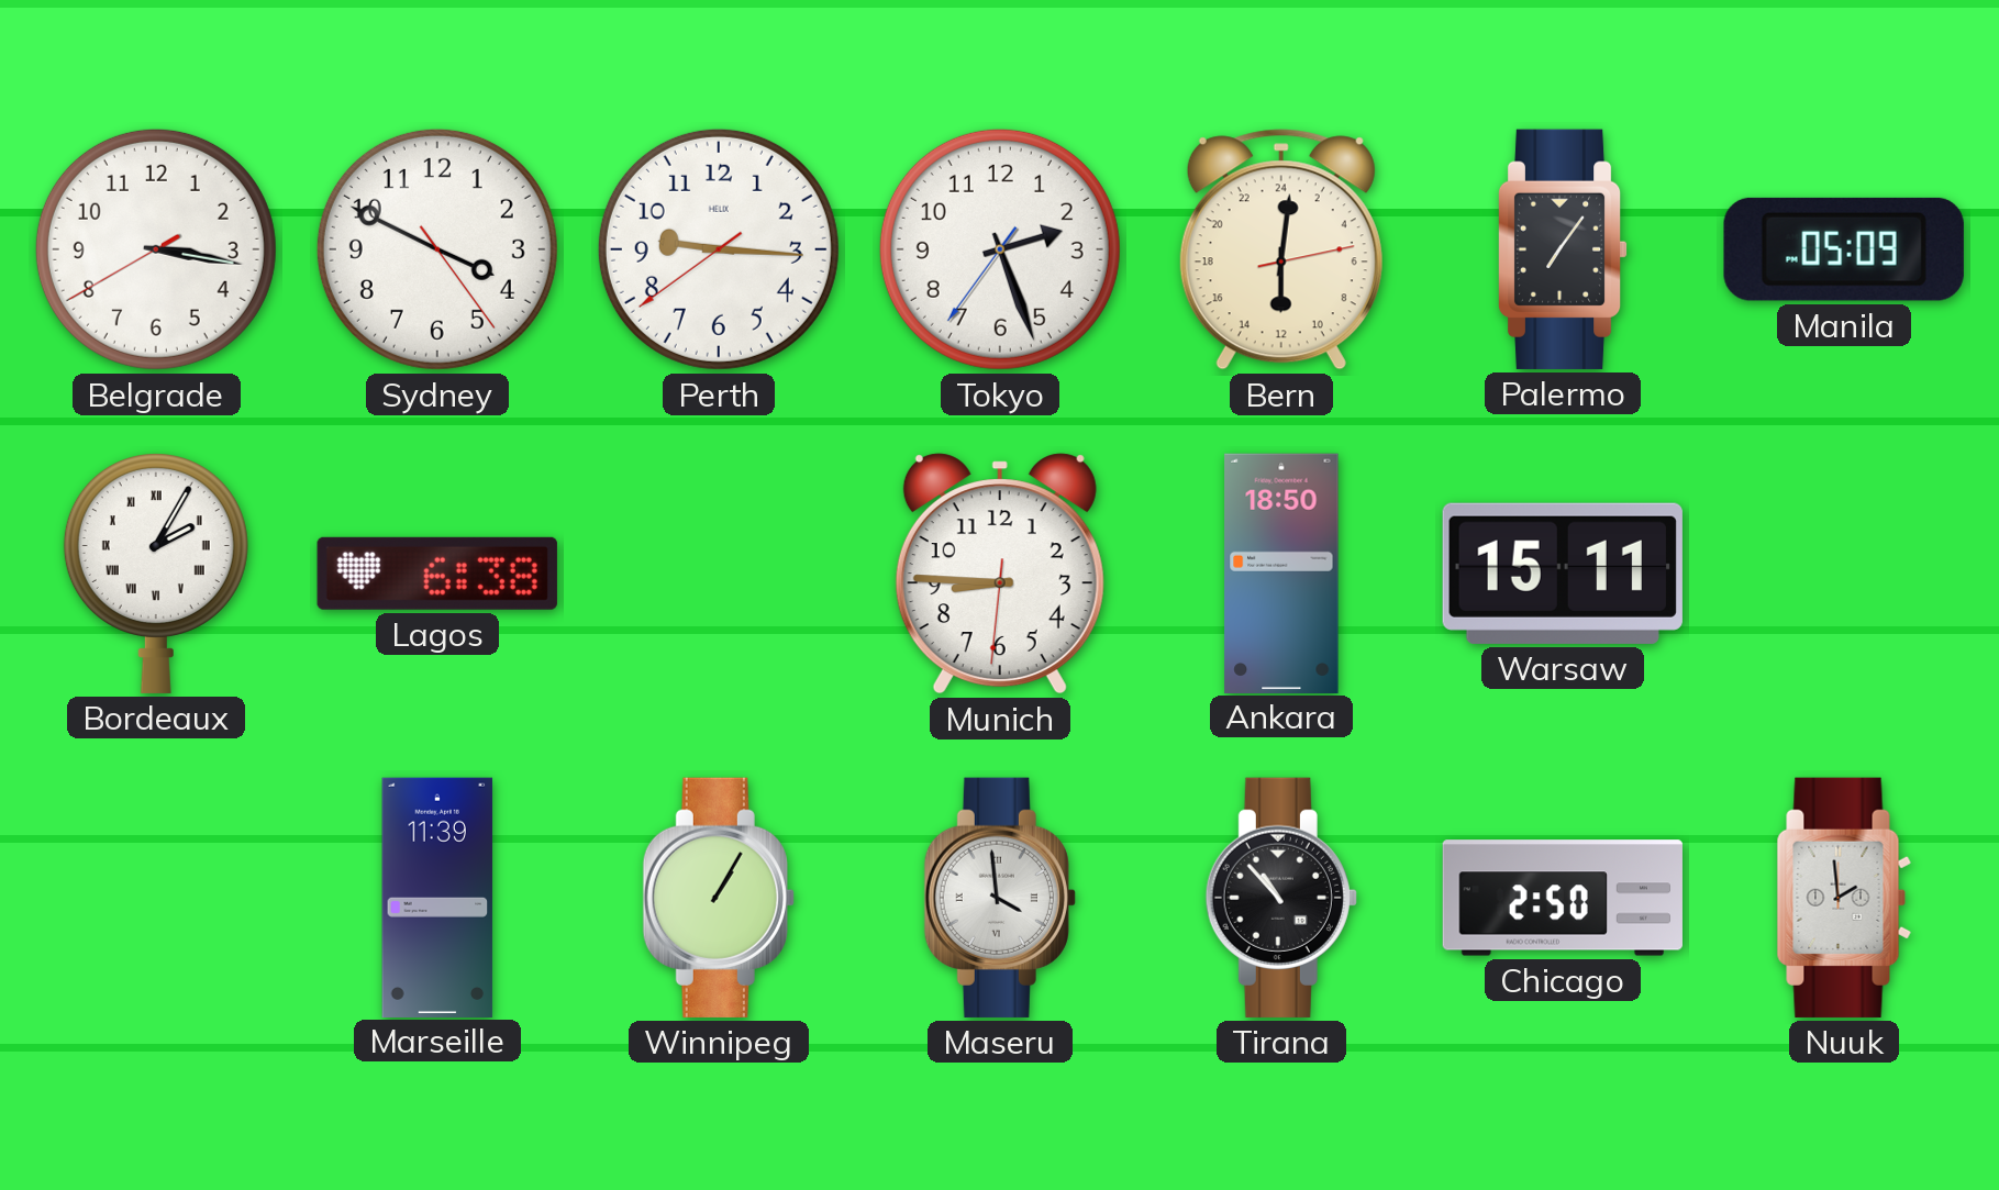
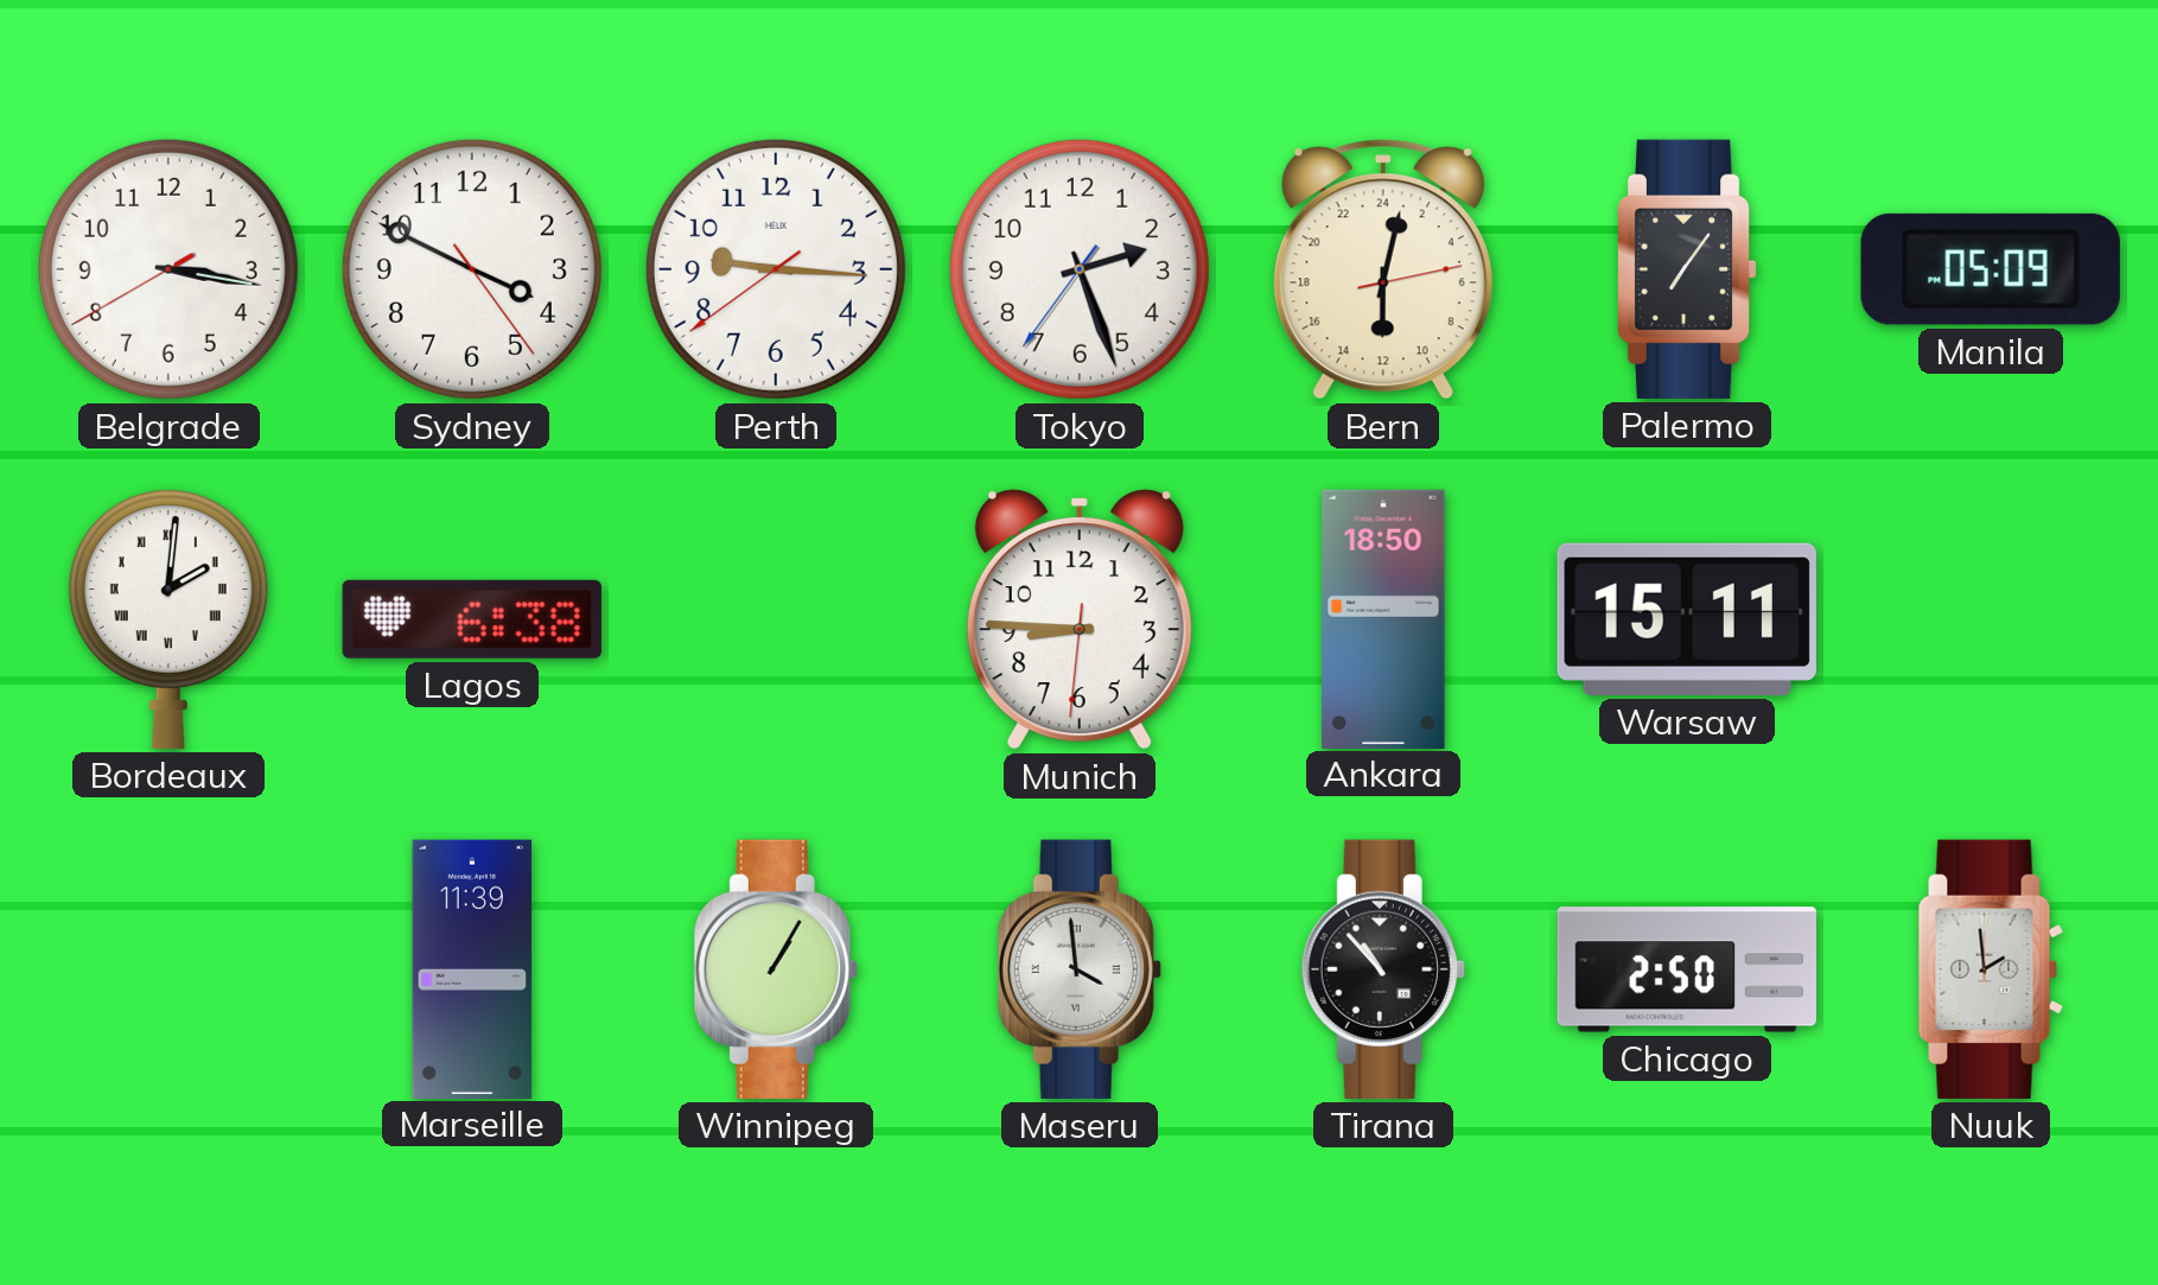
Bern: 12:01 -> 12:02
Bordeaux: 2:05 -> 2:01
